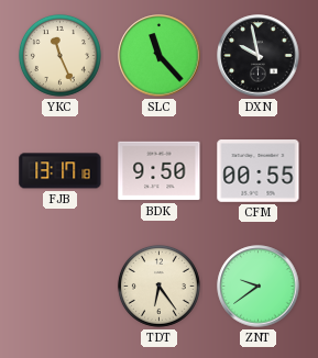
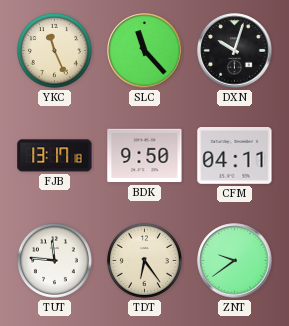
DXN: 9:58 -> 10:03
CFM: 00:55 -> 04:11
TUT: none -> 11:46
